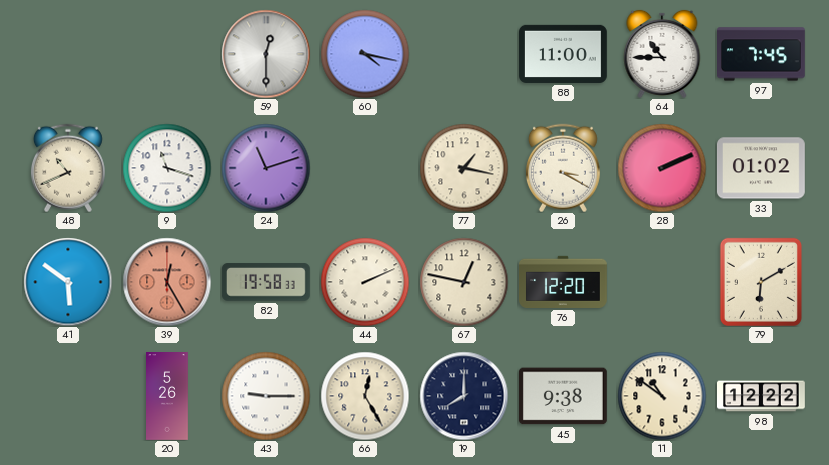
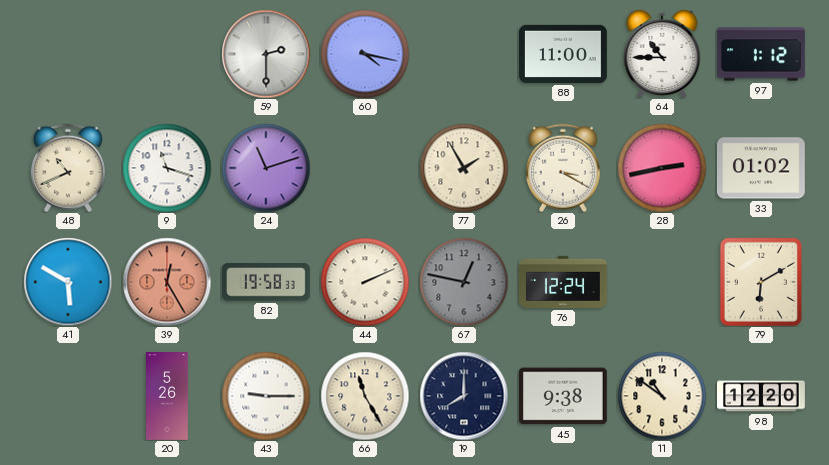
59: 12:30 -> 2:30
97: 7:45 -> 1:12
77: 1:17 -> 1:55
28: 2:11 -> 2:43
41: 5:51 -> 5:50
67 dial: cream -> grey
76: 12:20 -> 12:24
66: 12:25 -> 11:25
98: 12:22 -> 12:20
